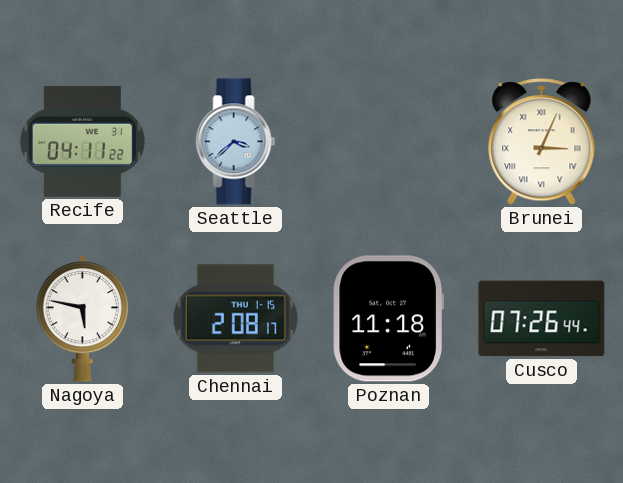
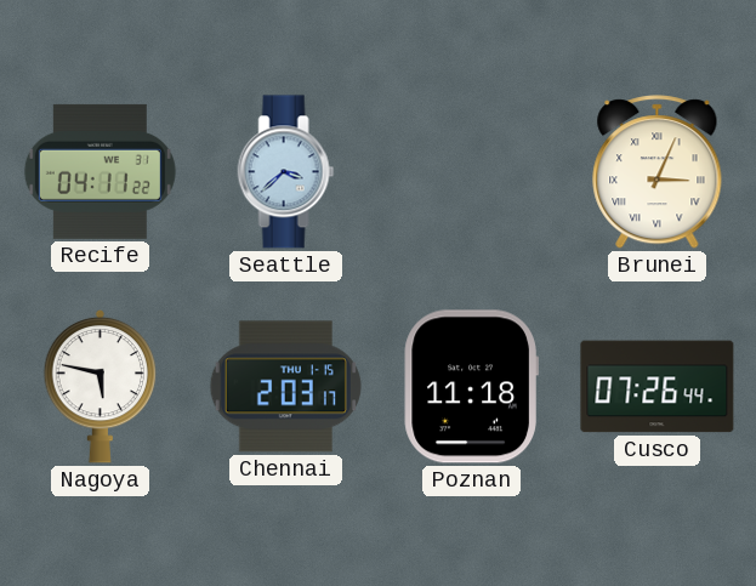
Chennai: 2:08 -> 2:03
